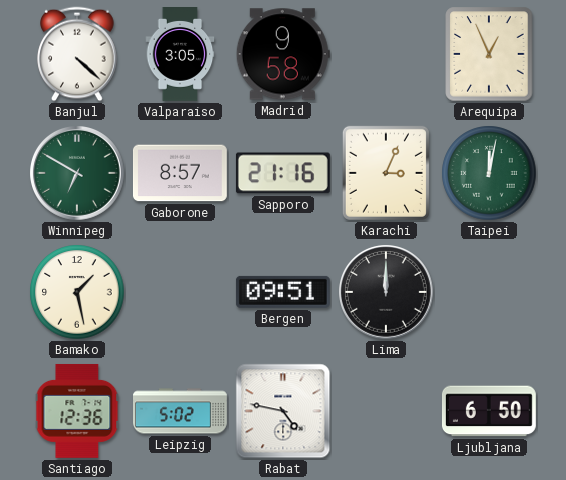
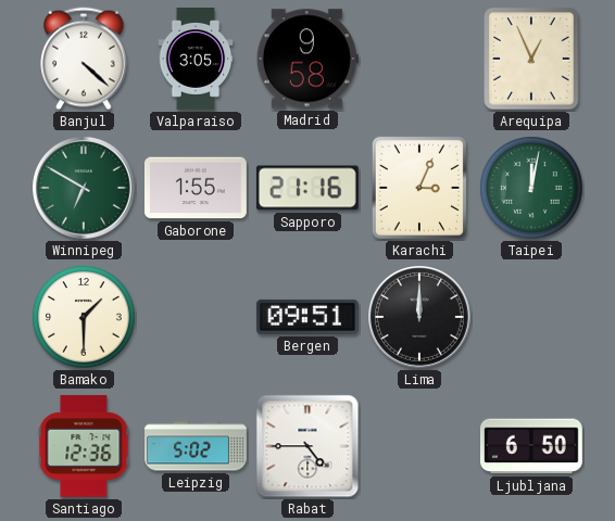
Gaborone: 8:57 -> 1:55
Bamako: 1:28 -> 1:30
Rabat: 4:47 -> 4:45
